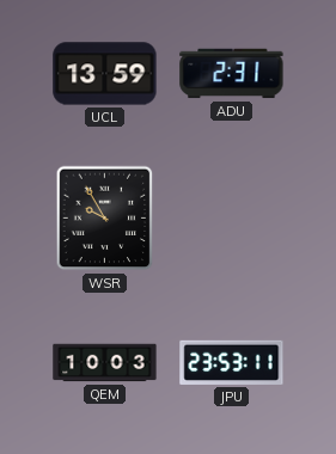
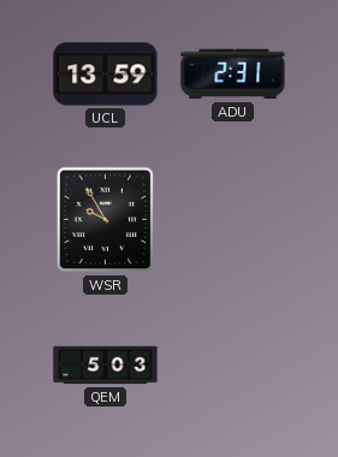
QEM: 10:03 -> 5:03
JPU: 23:53 -> none
